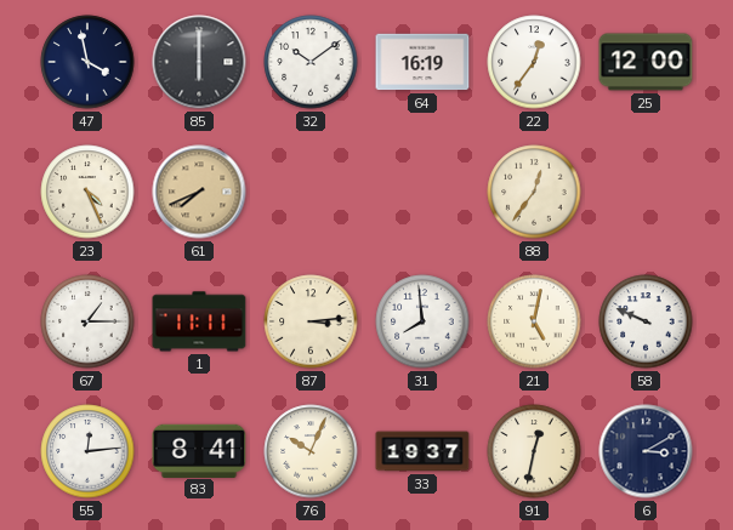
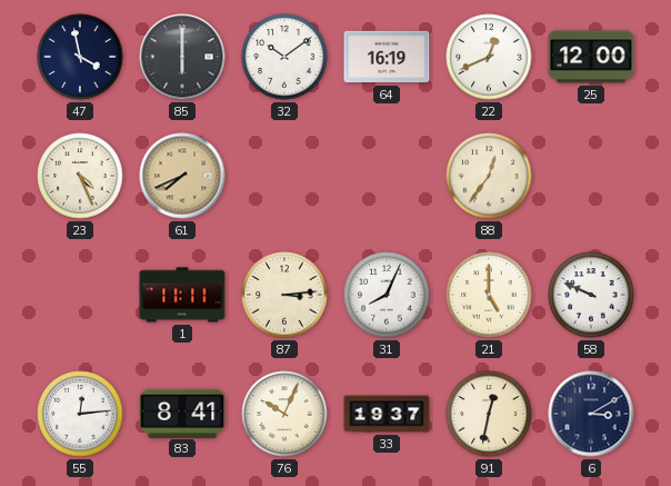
22: 12:36 -> 12:41
67: 1:15 -> none
31: 7:59 -> 8:04
21: 5:02 -> 5:00
